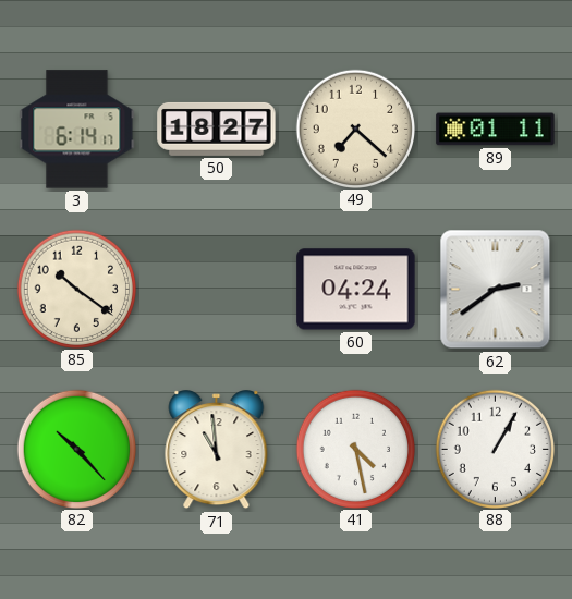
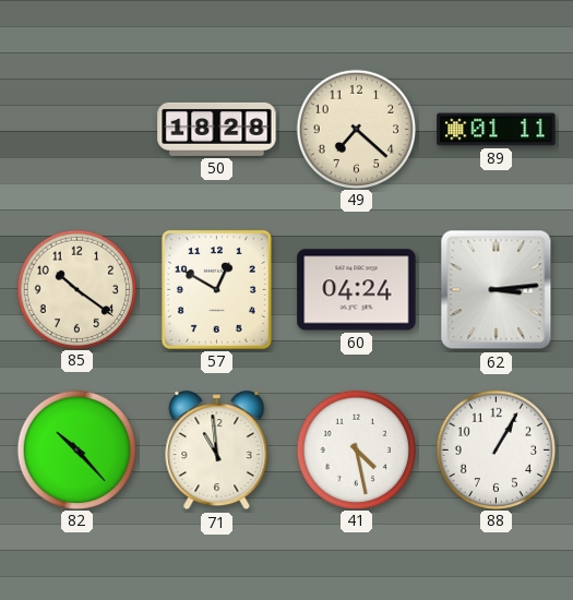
3: 6:14 -> none
50: 18:27 -> 18:28
57: none -> 12:50
62: 2:39 -> 3:14
